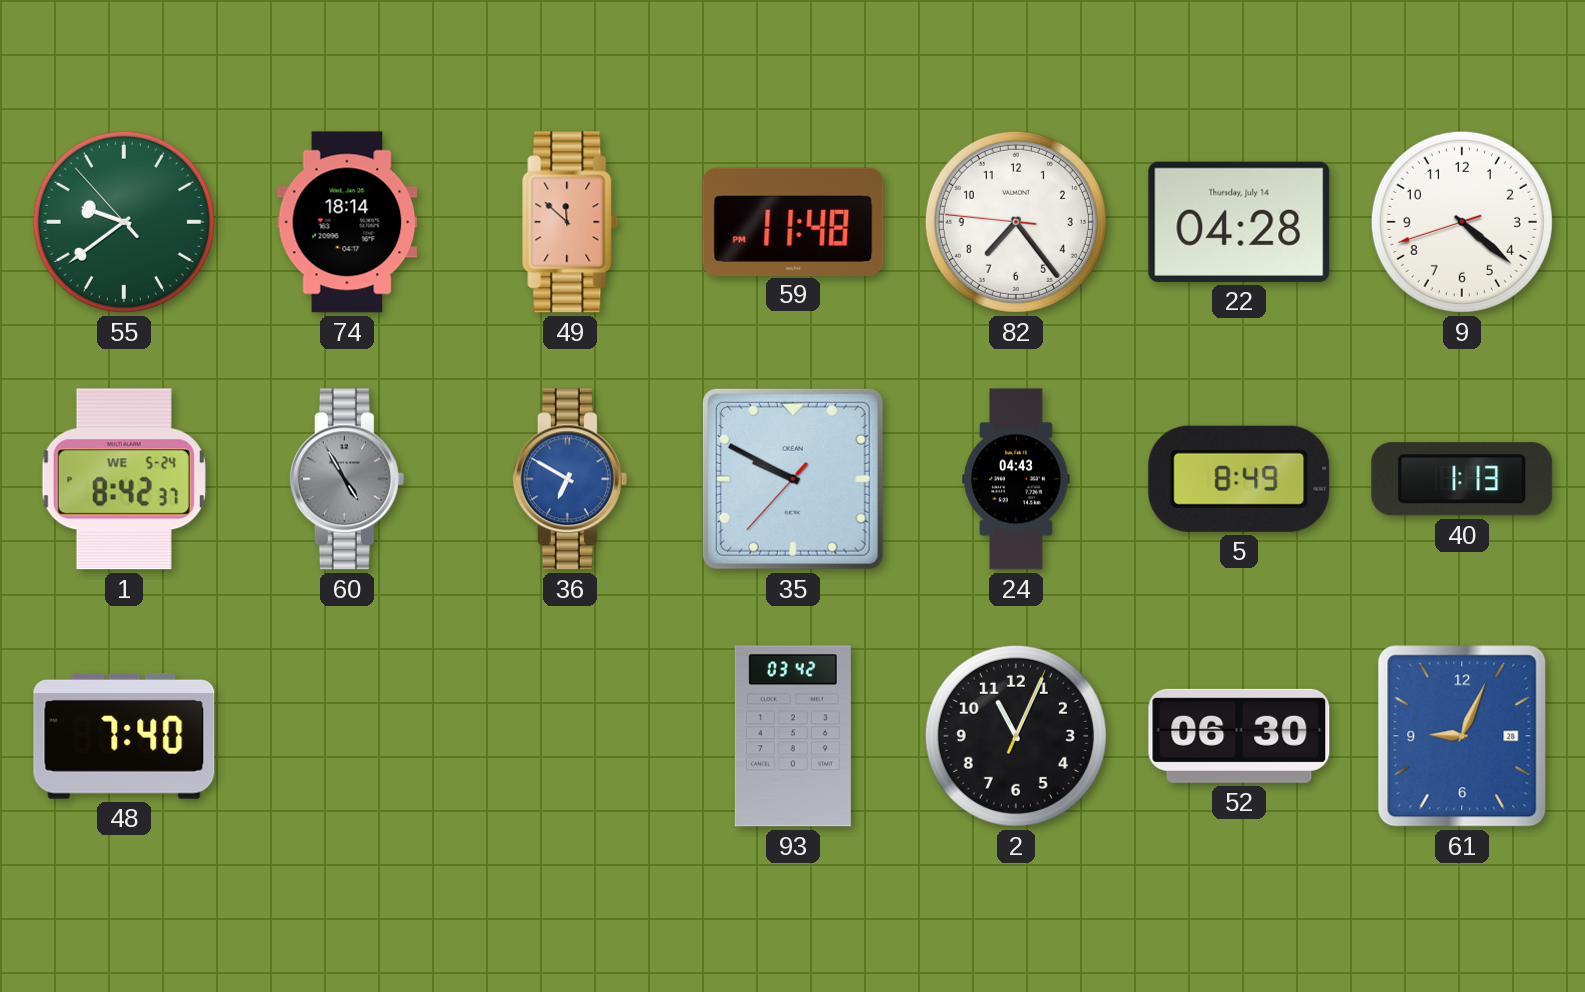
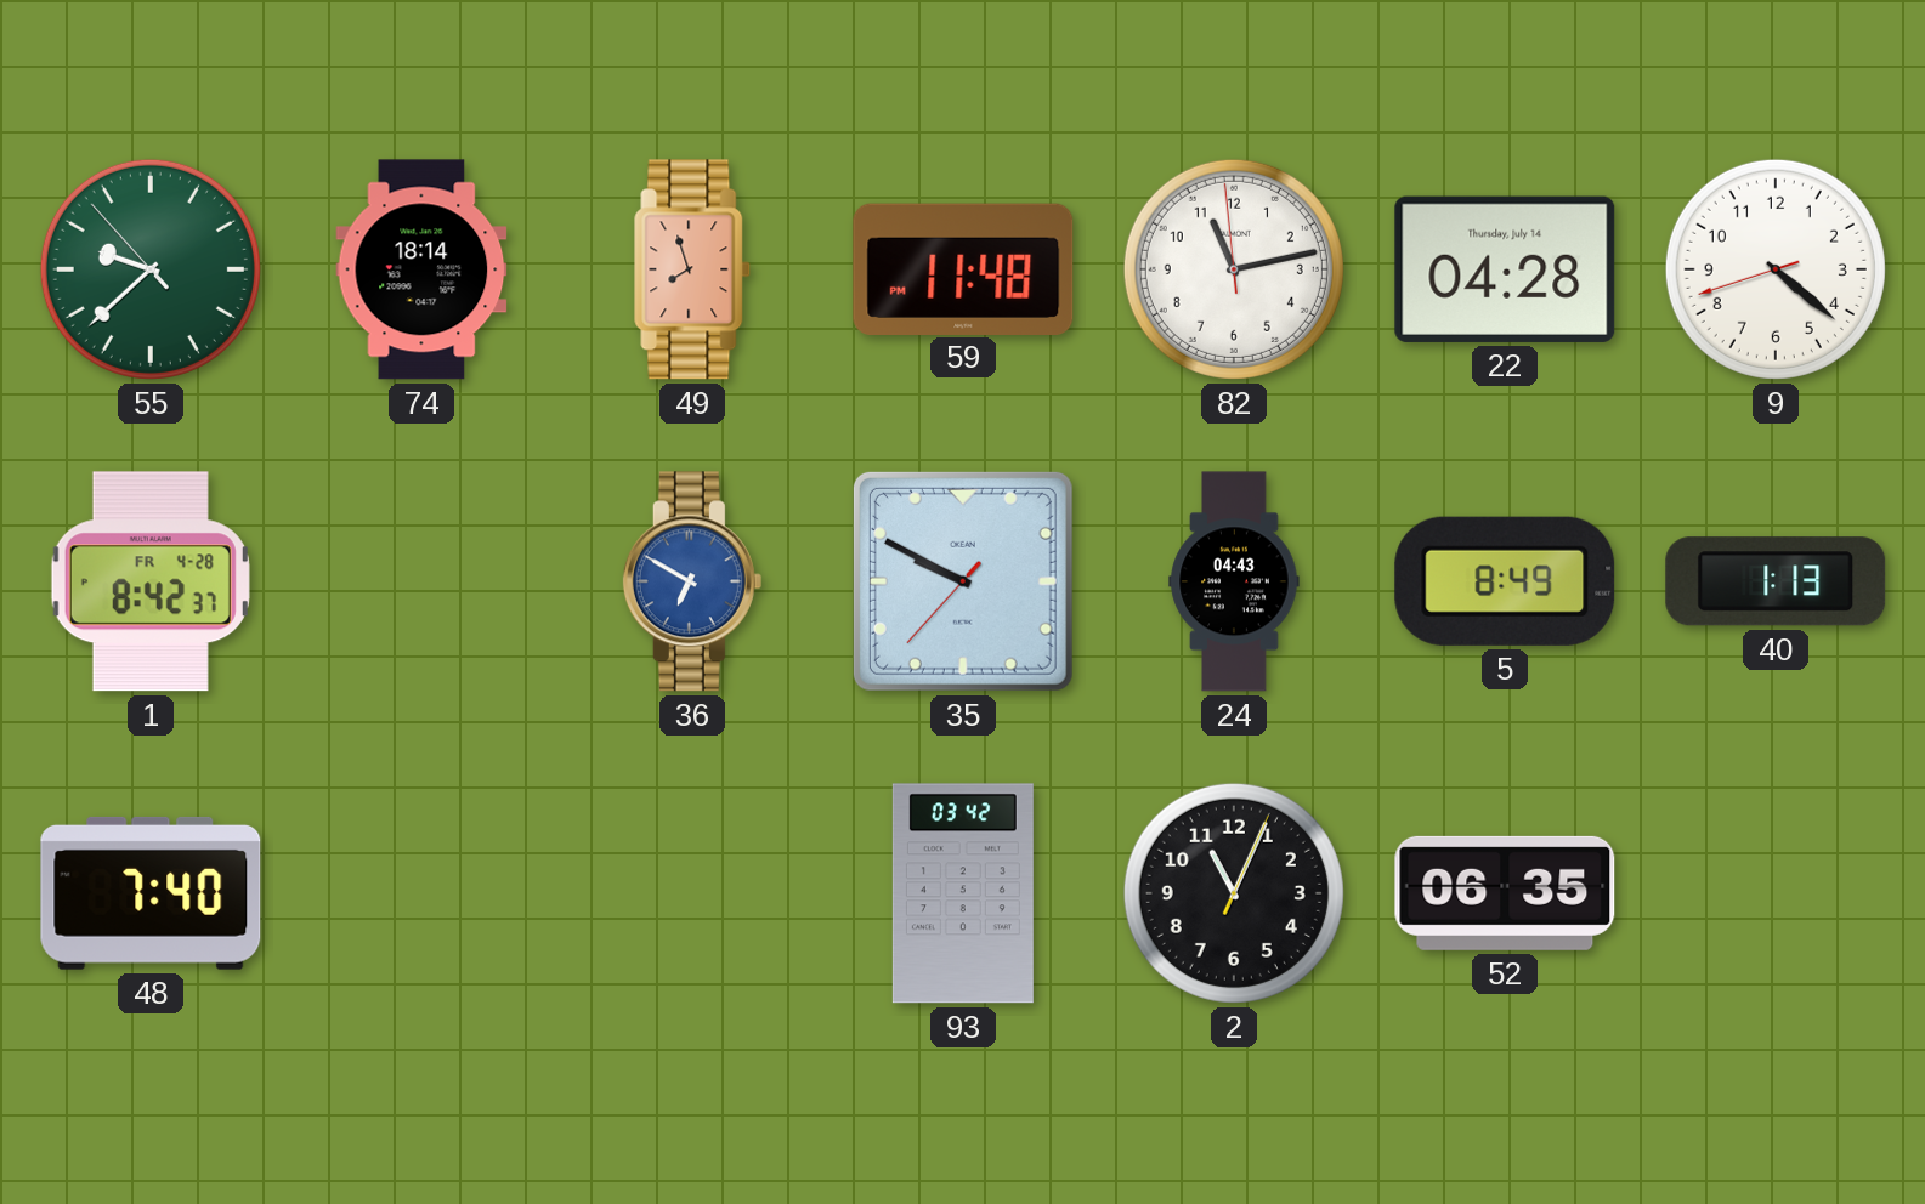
55: 9:38 -> 9:37
49: 11:52 -> 7:57
82: 7:23 -> 11:12
1 date: WE 5-24 -> FR 4-28
60: 4:55 -> none
52: 06:30 -> 06:35
61: 9:04 -> none
